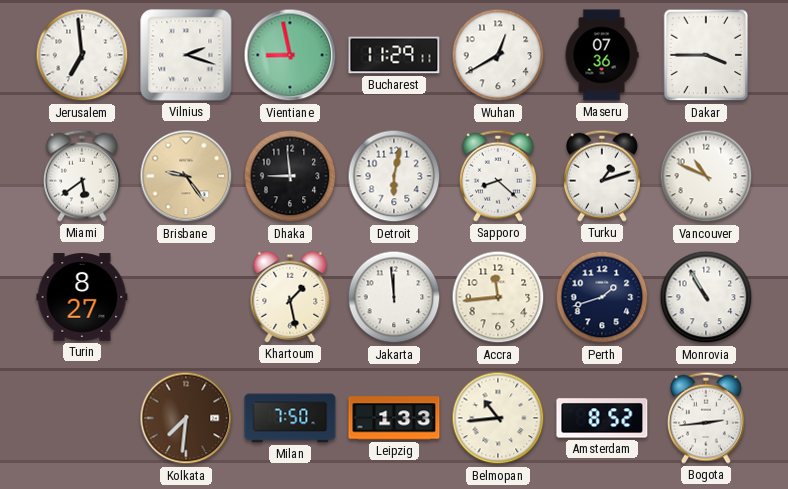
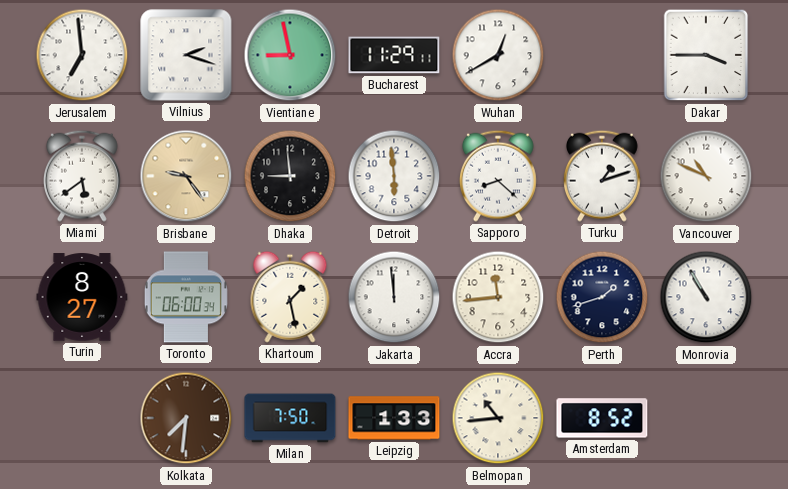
Maseru: 07:36 -> none
Detroit: 6:02 -> 5:59
Toronto: none -> 06:00
Bogota: 2:44 -> none
